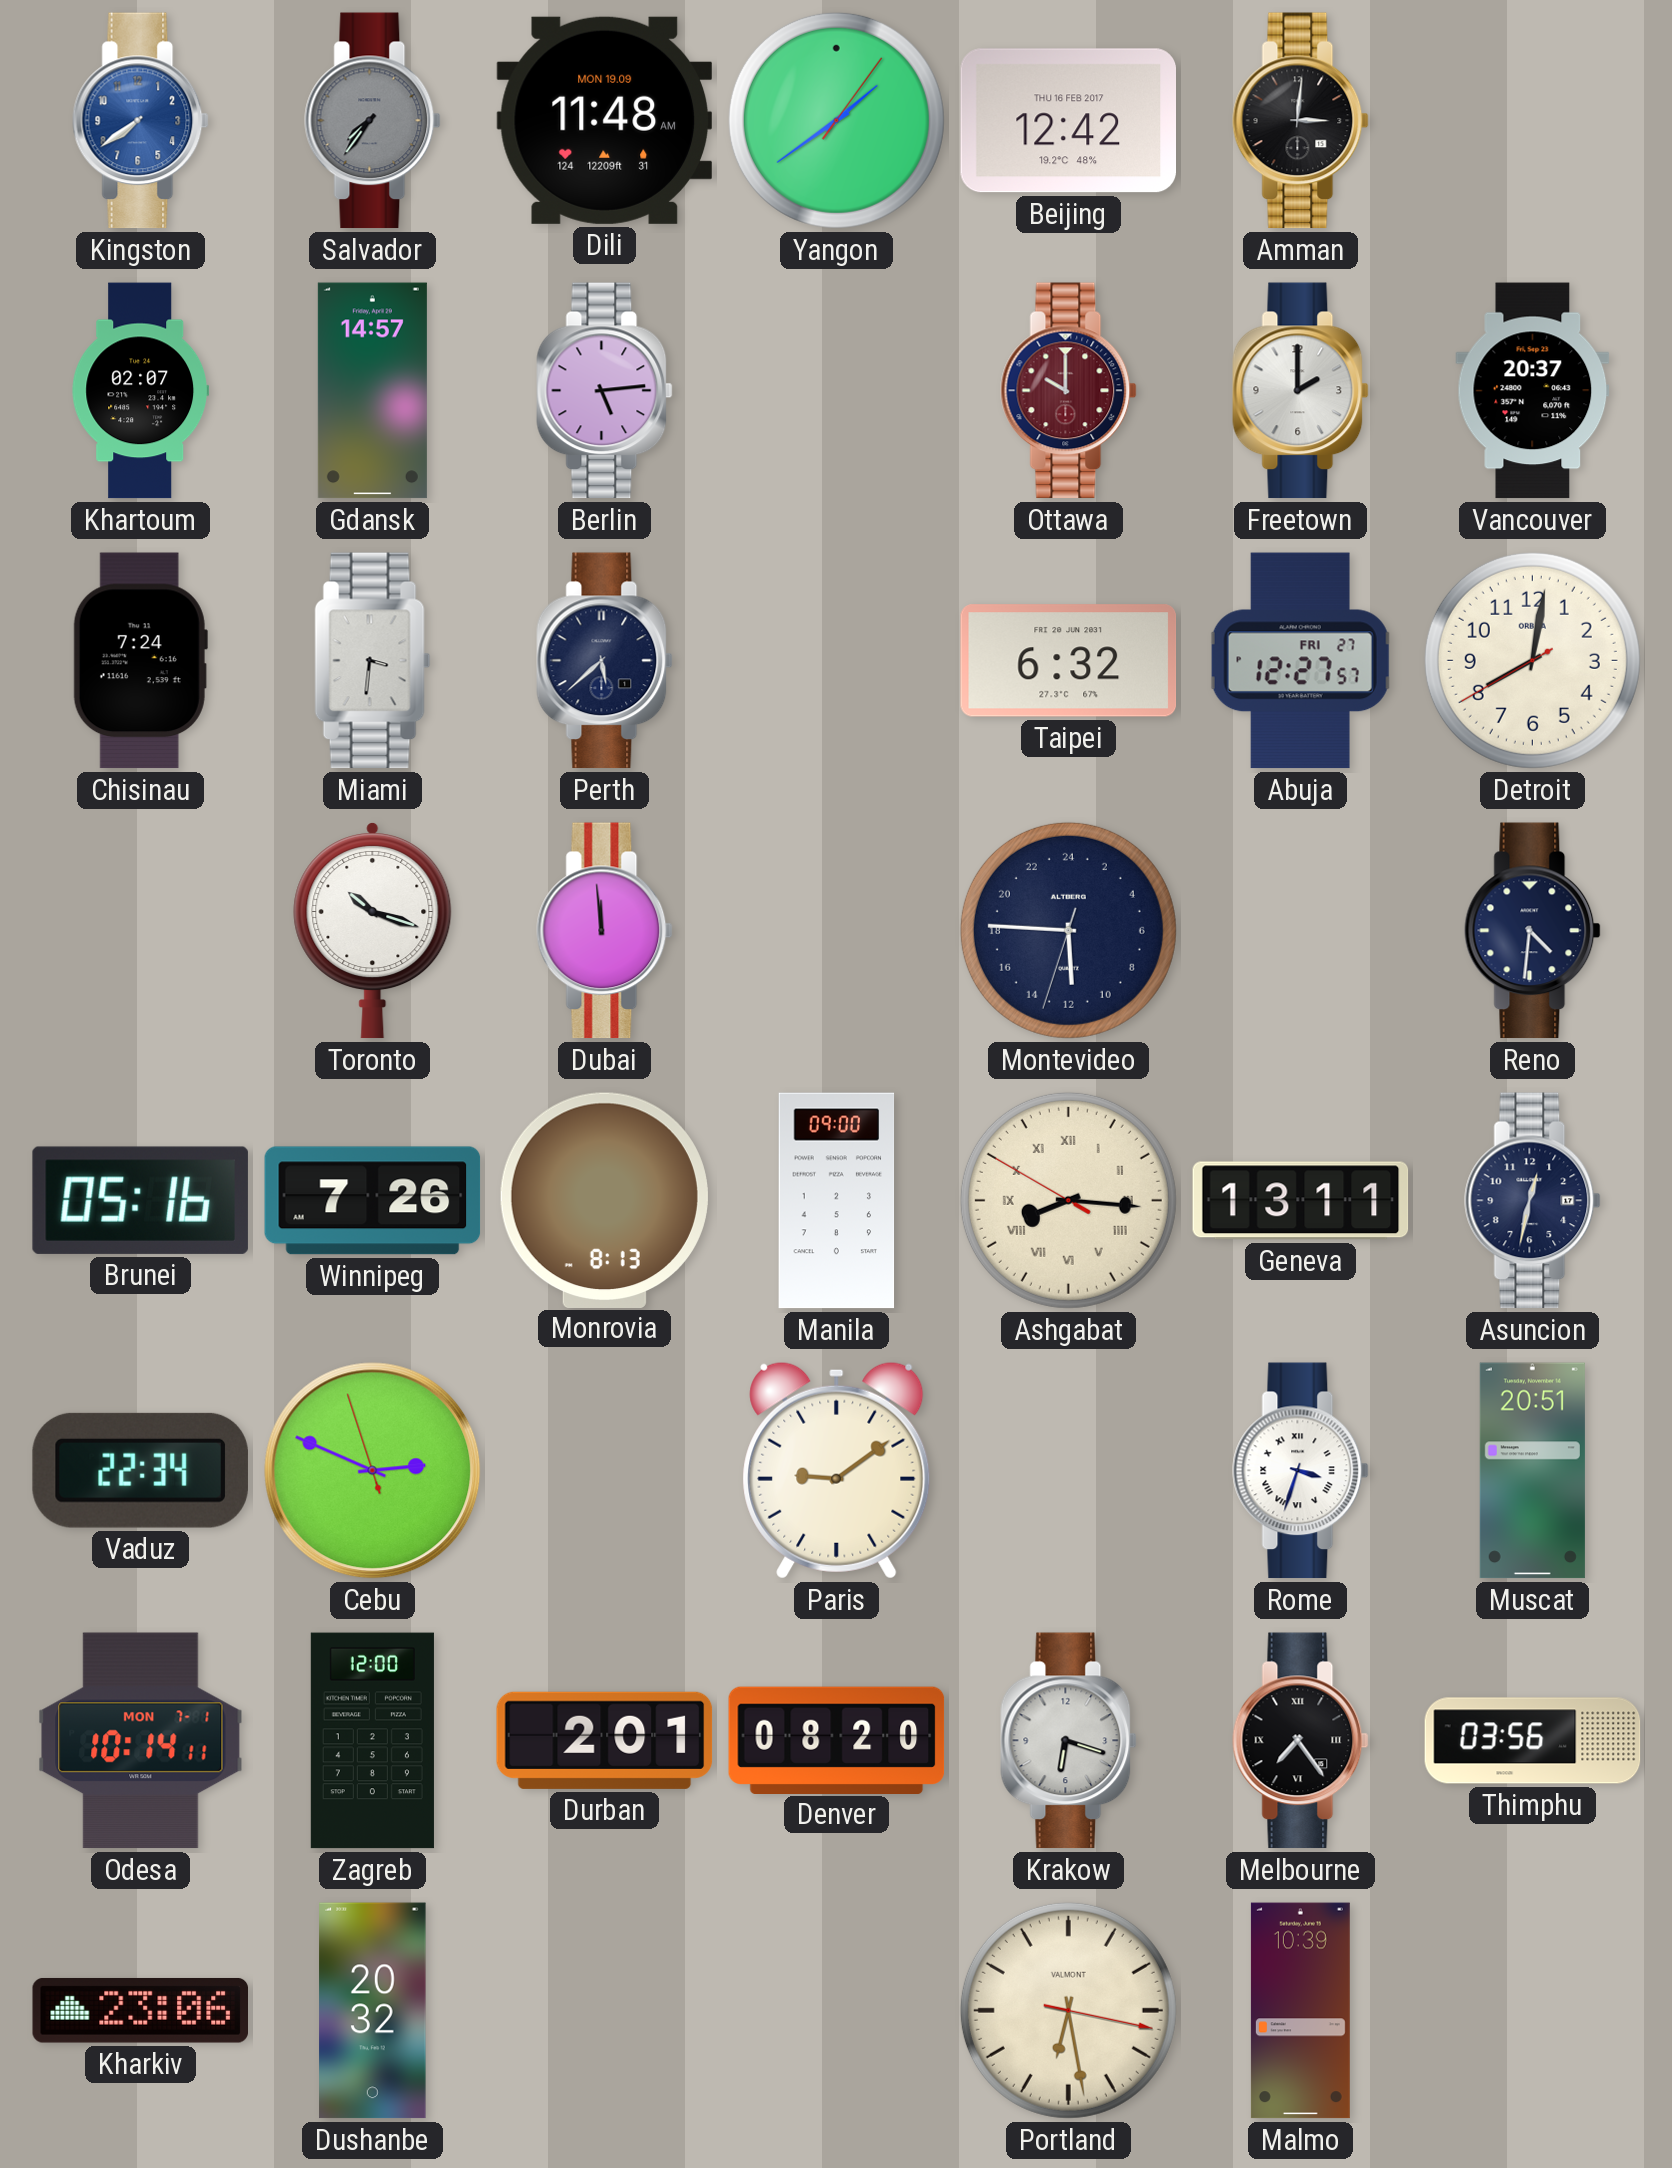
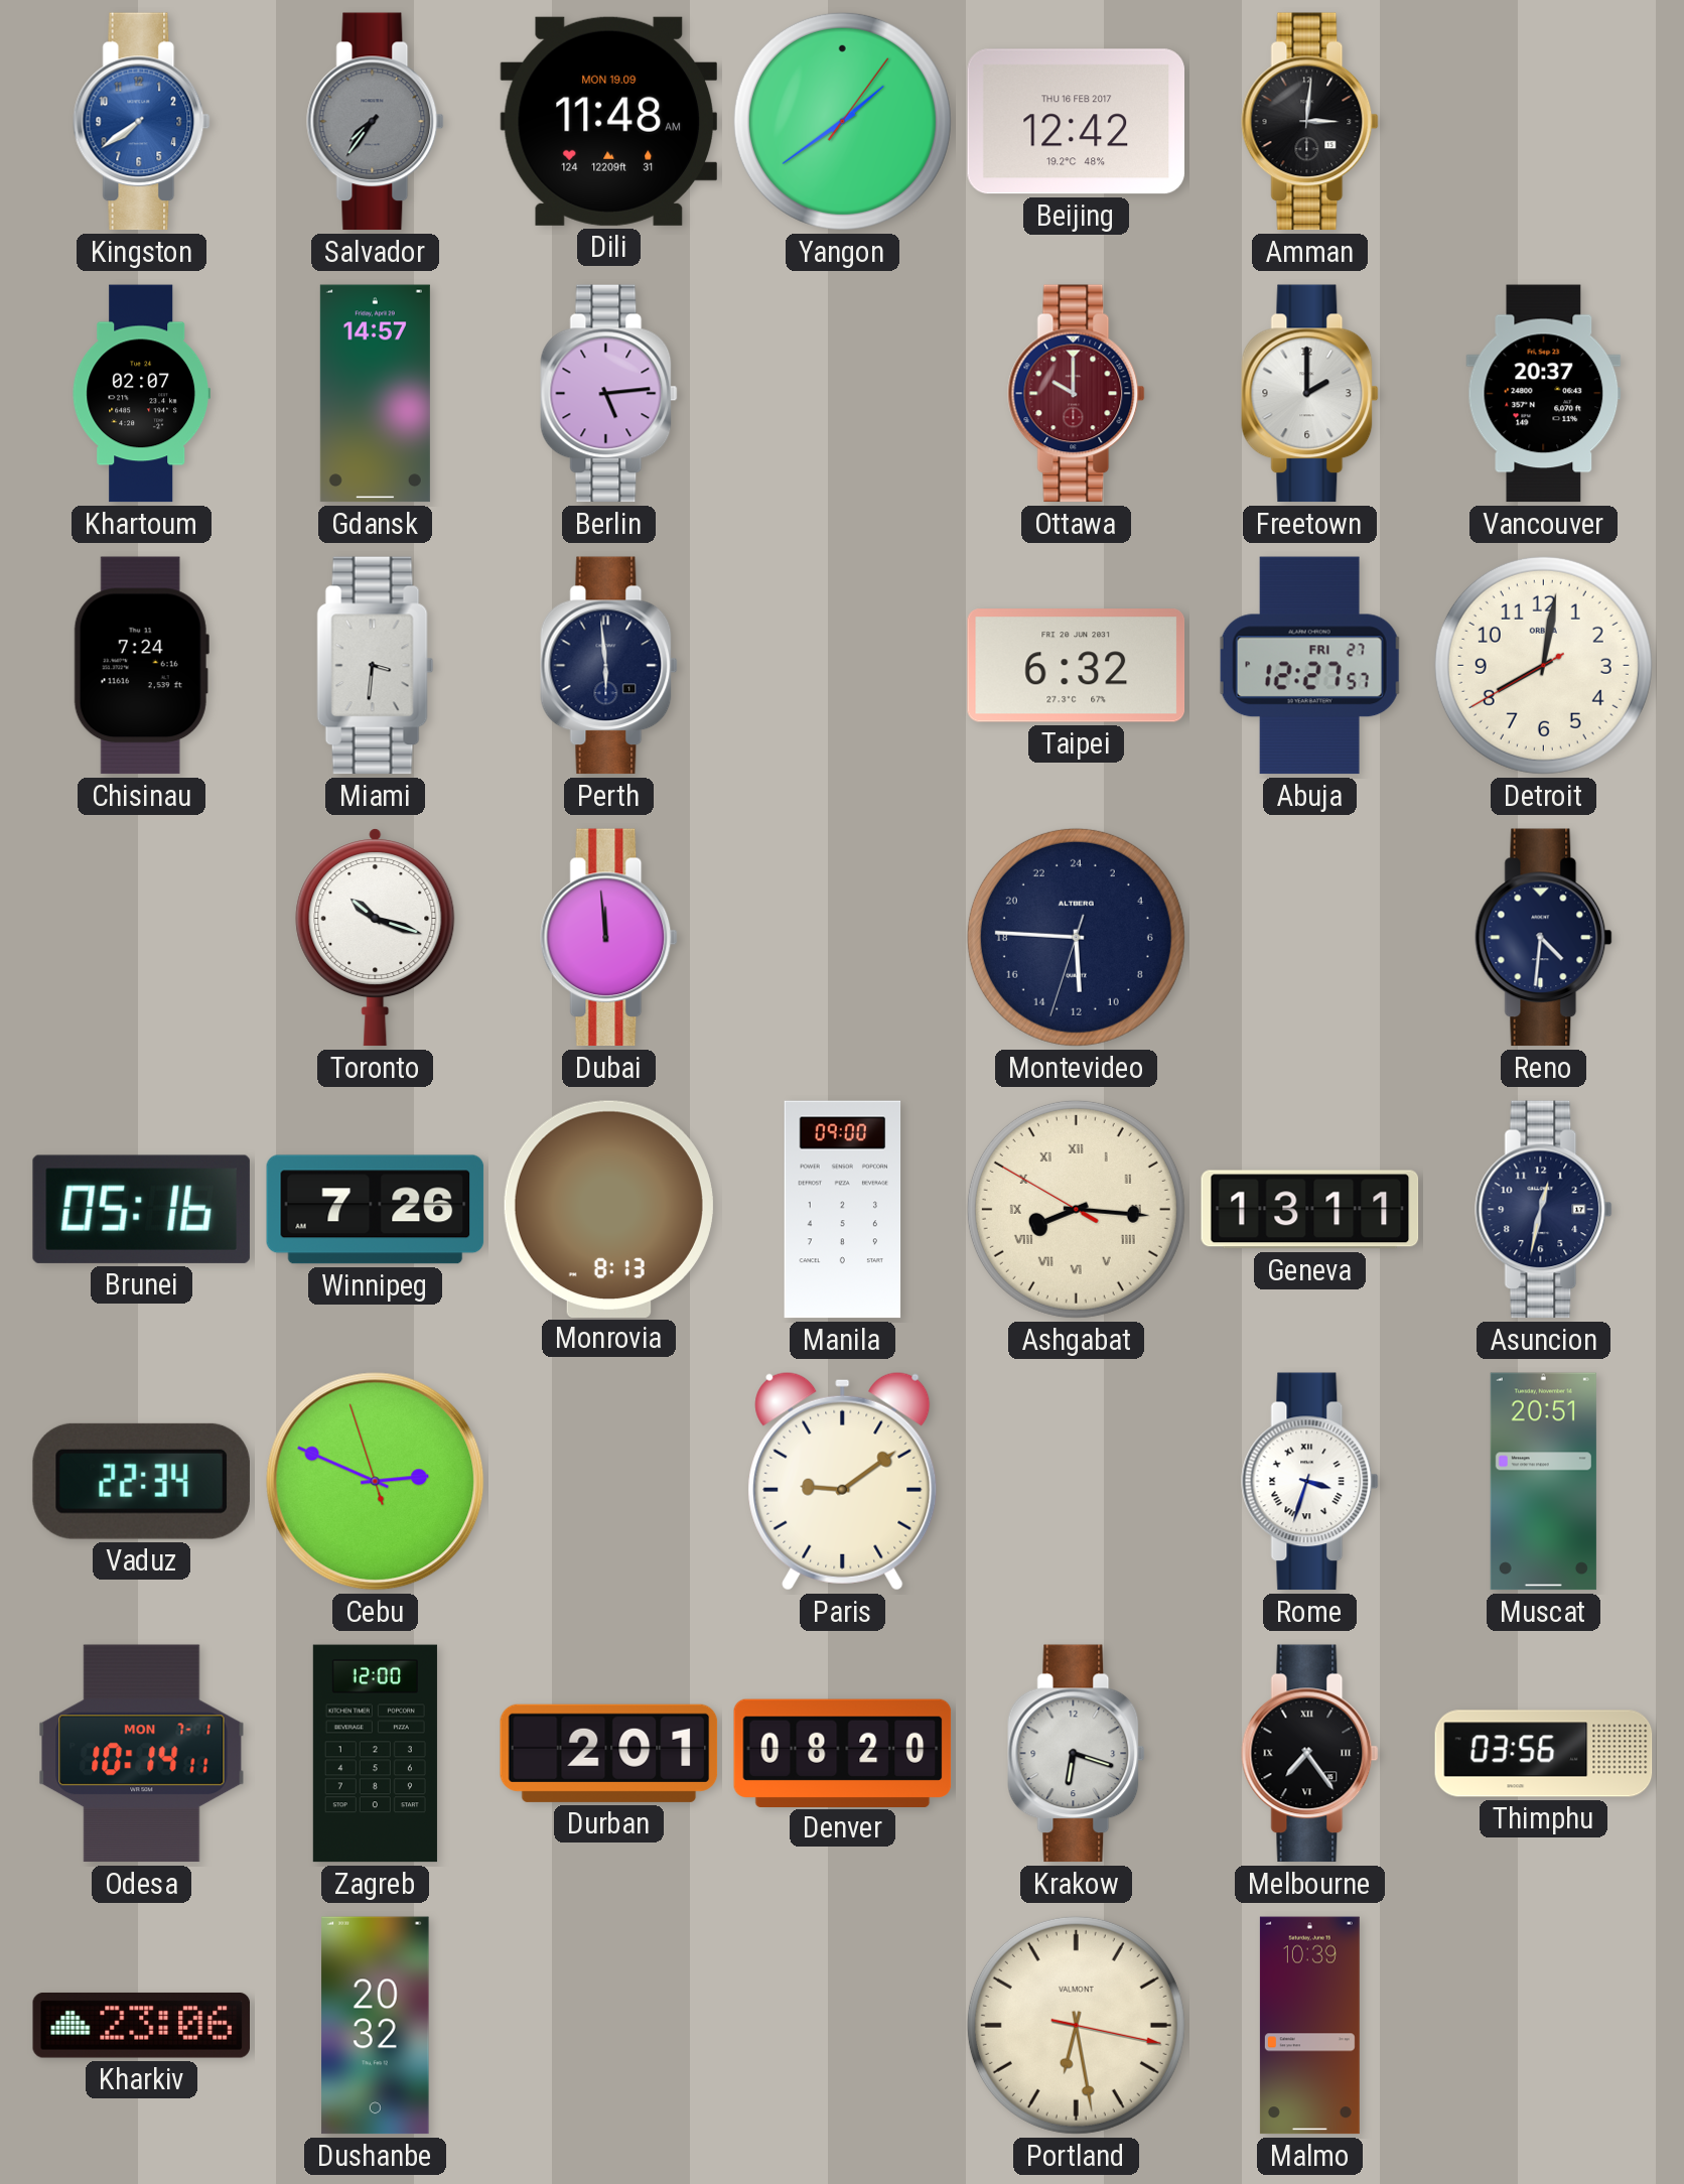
Perth: 5:38 -> 5:59
